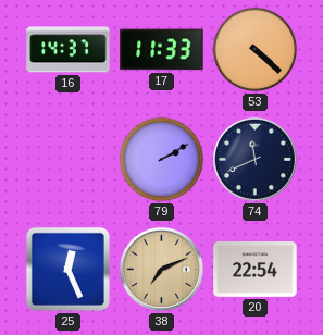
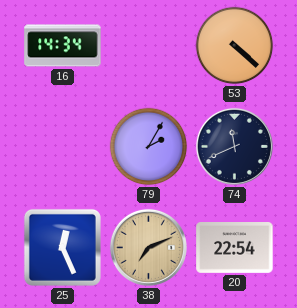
16: 14:37 -> 14:34
17: 11:33 -> none
79: 2:10 -> 2:05
